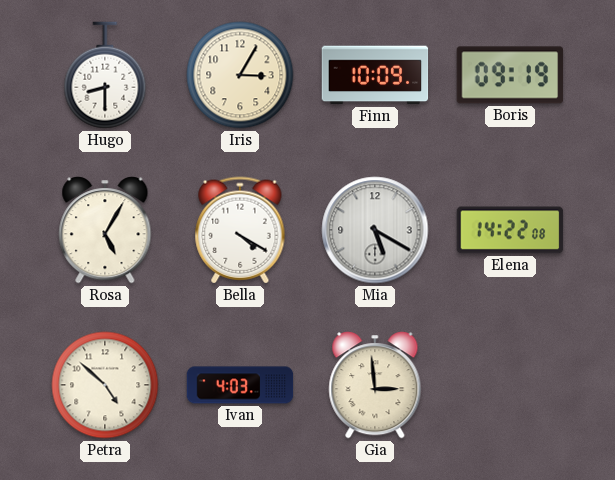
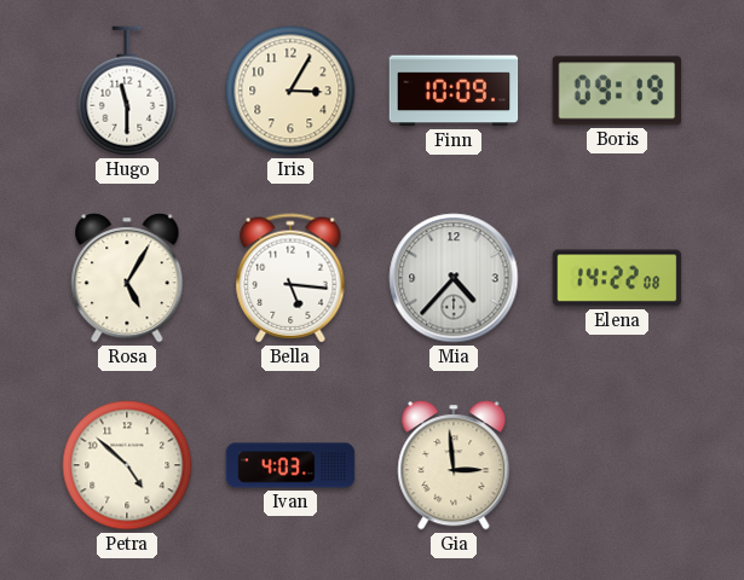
Hugo: 8:30 -> 11:30
Bella: 4:20 -> 5:16
Mia: 5:20 -> 4:37
